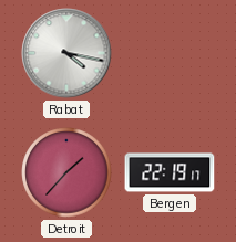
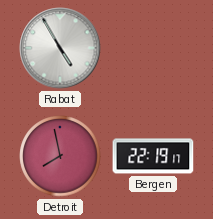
Rabat: 4:17 -> 4:55
Detroit: 1:37 -> 7:58
